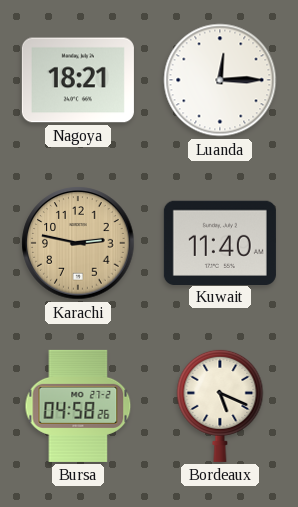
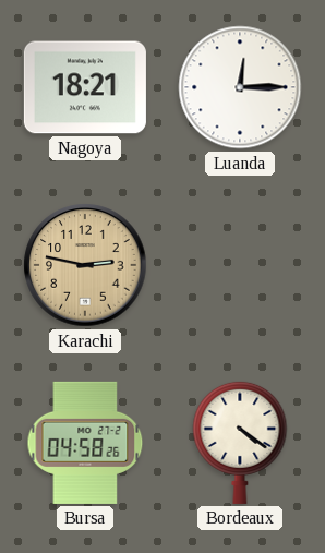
Kuwait: 11:40 -> none
Bordeaux: 5:19 -> 4:21
